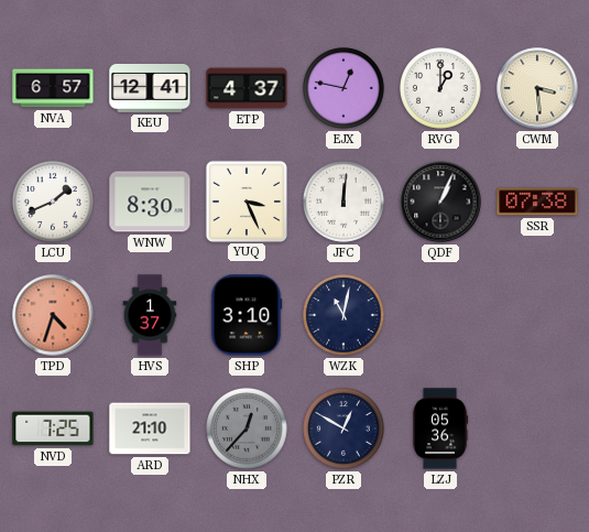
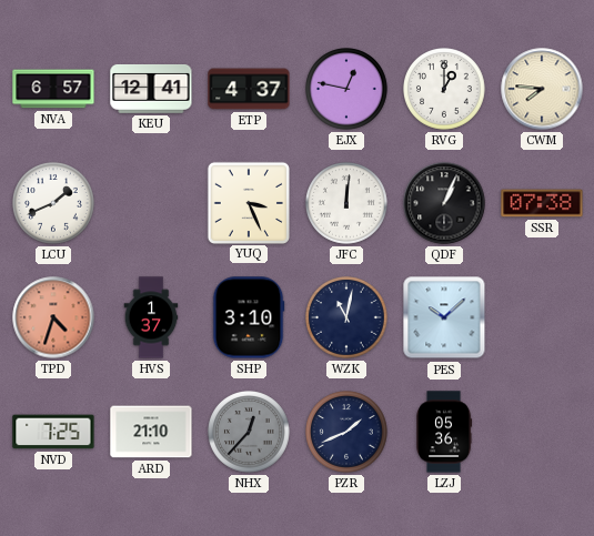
CWM: 3:29 -> 7:46
WNW: 8:30 -> none
PES: none -> 10:08
PZR: 12:50 -> 1:41
